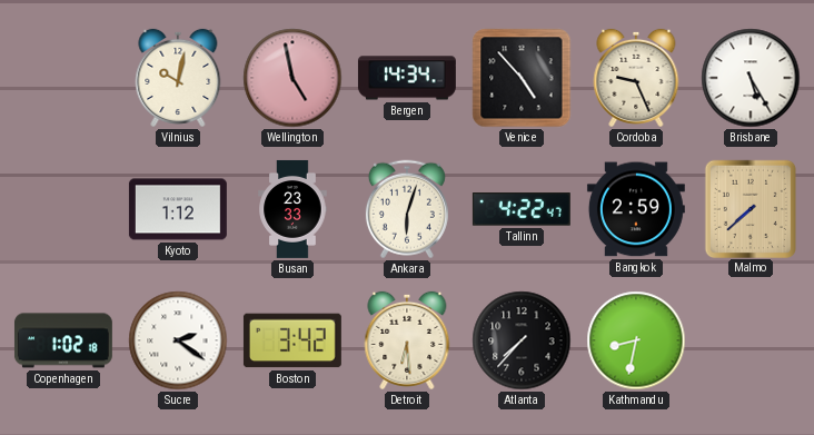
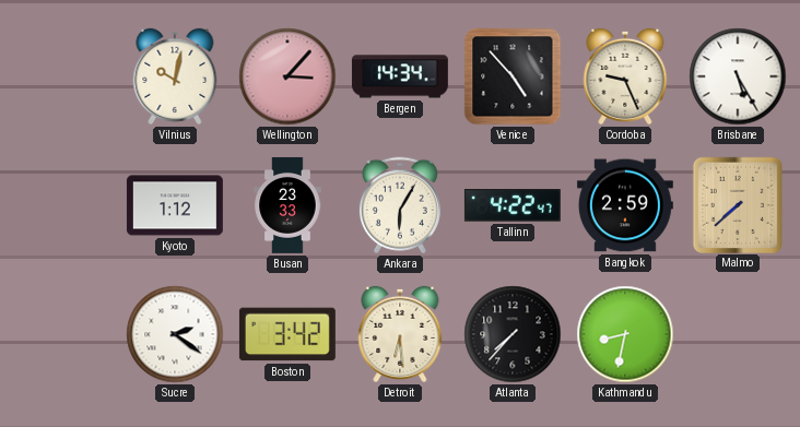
Wellington: 4:58 -> 3:07
Ankara: 6:03 -> 6:05
Copenhagen: 1:02 -> none
